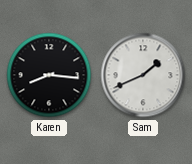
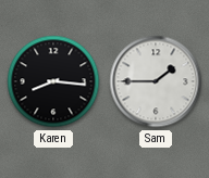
Sam: 1:41 -> 1:45
